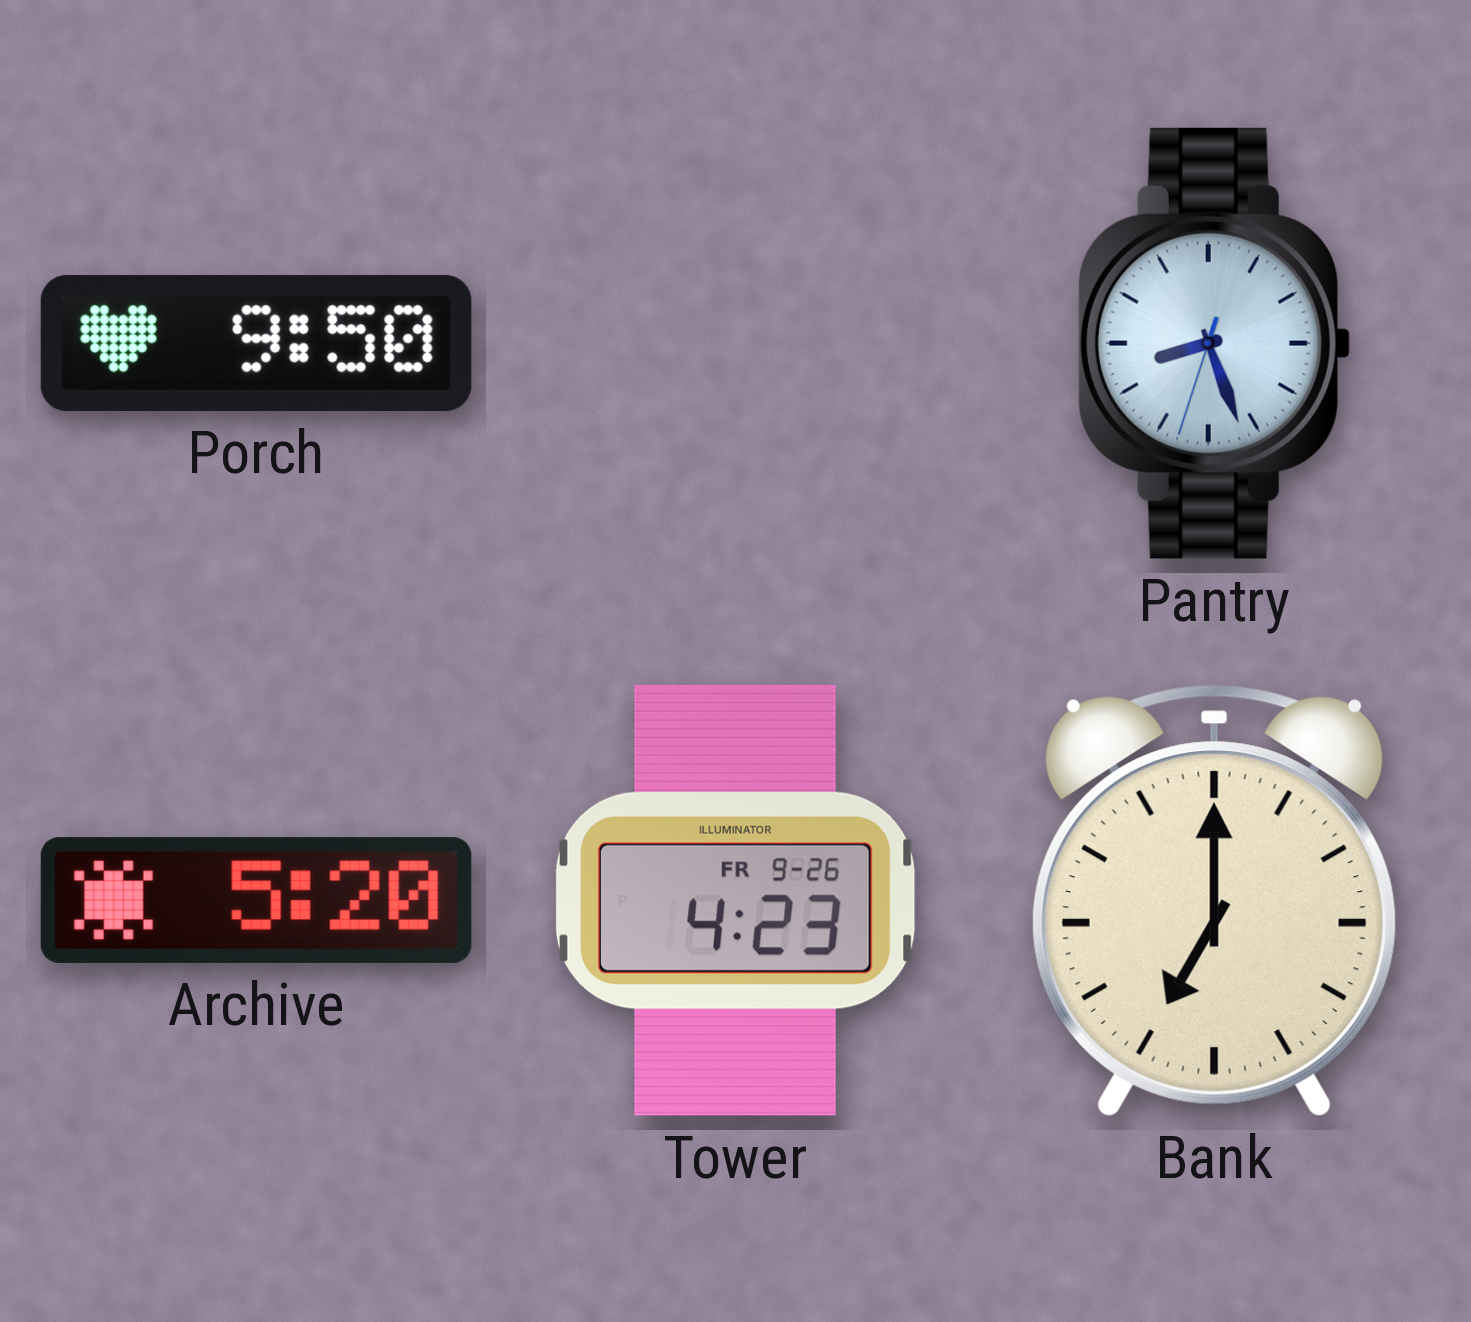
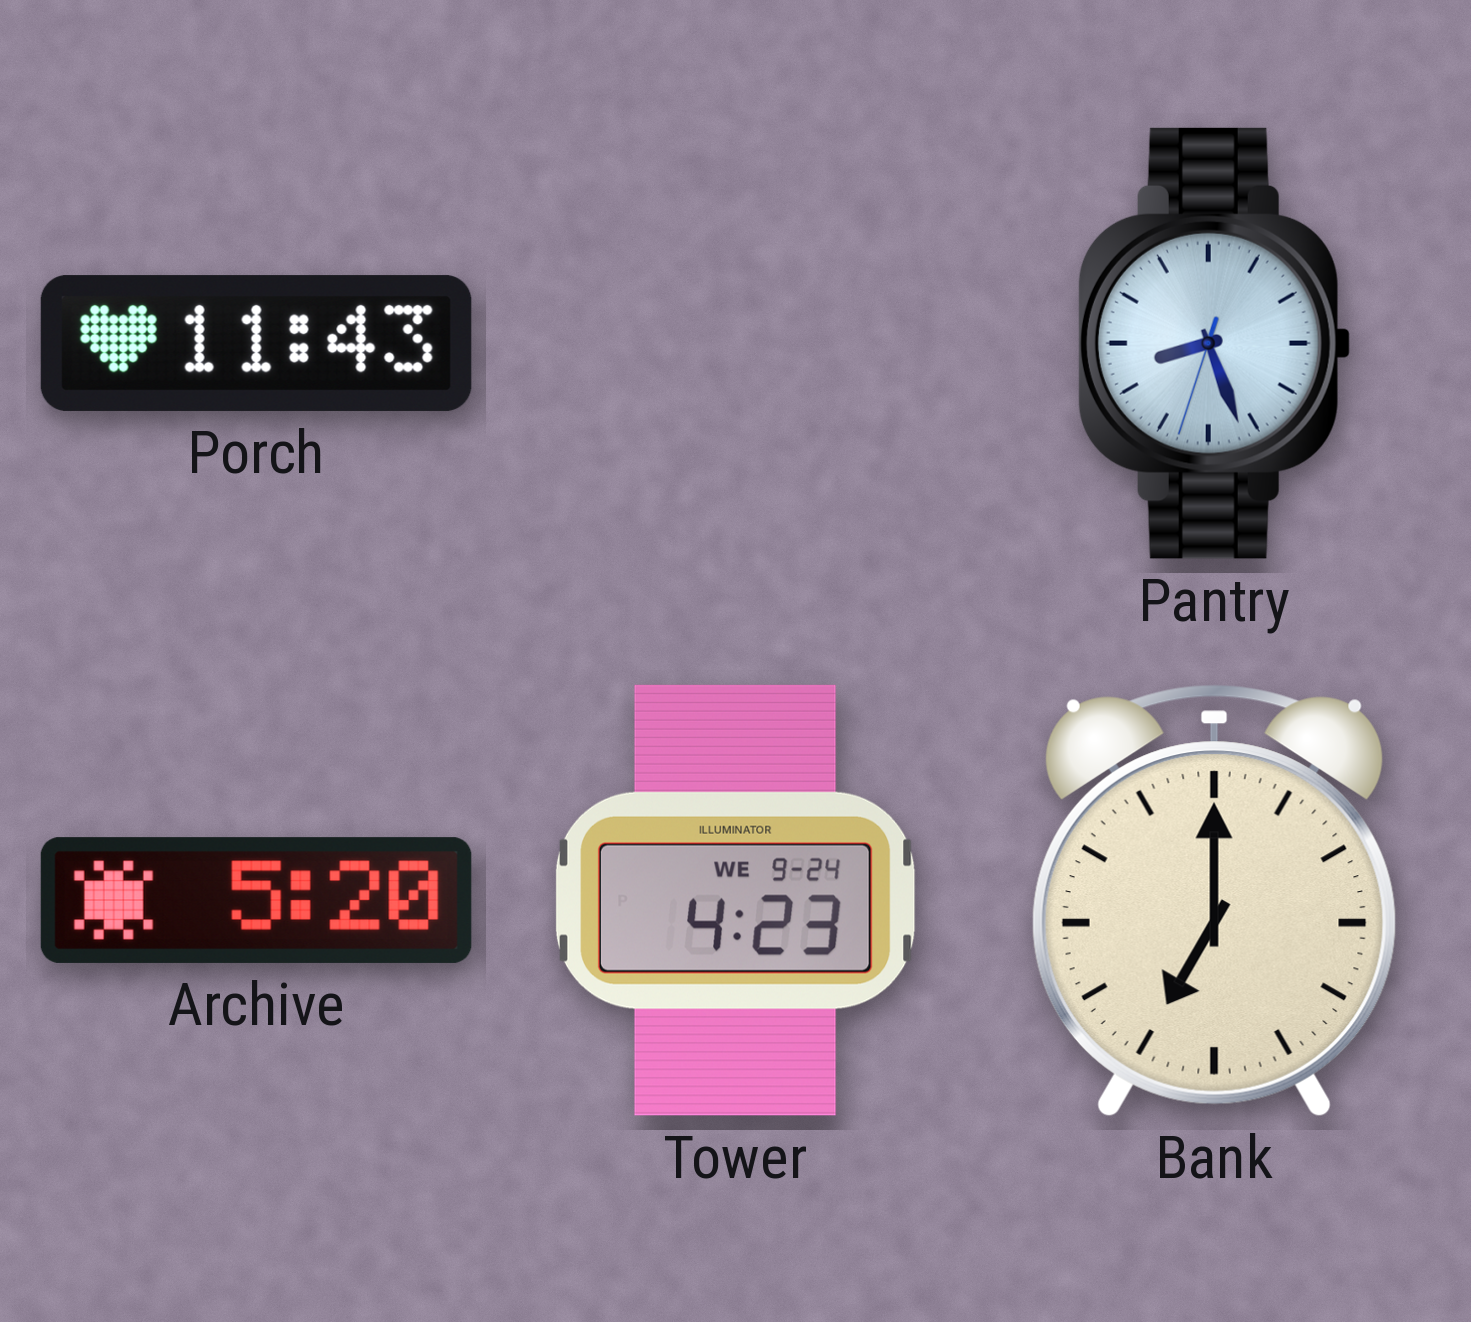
Porch: 9:50 -> 11:43
Tower date: FR 9-26 -> WE 9-24
